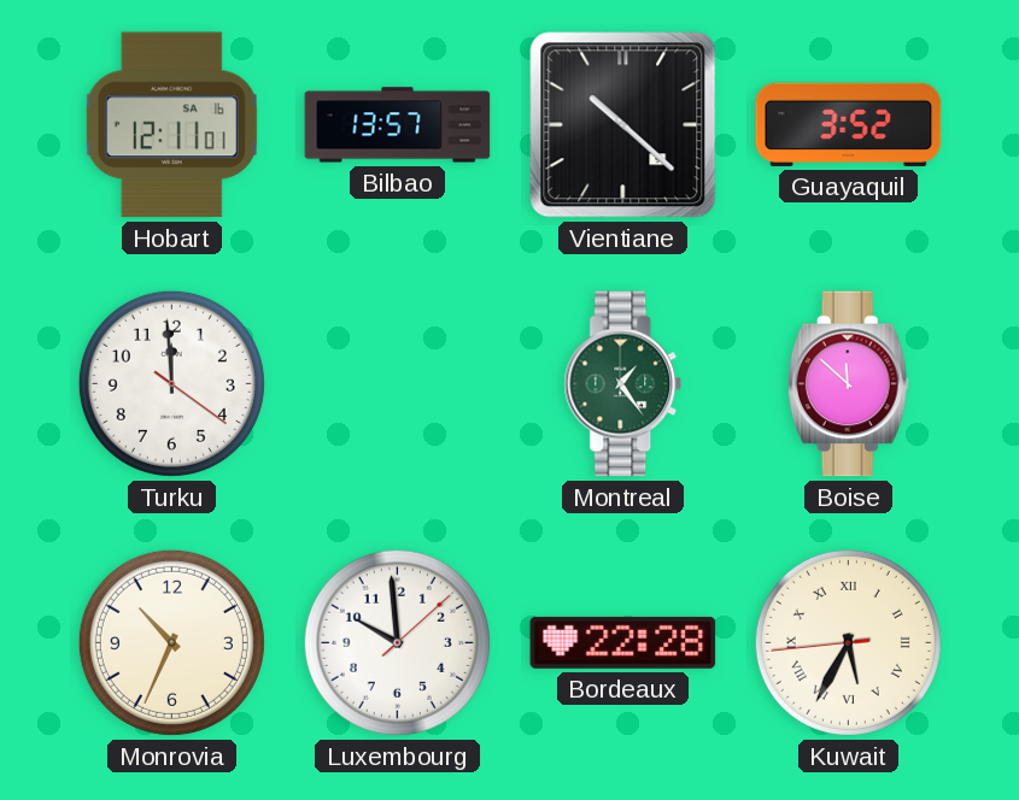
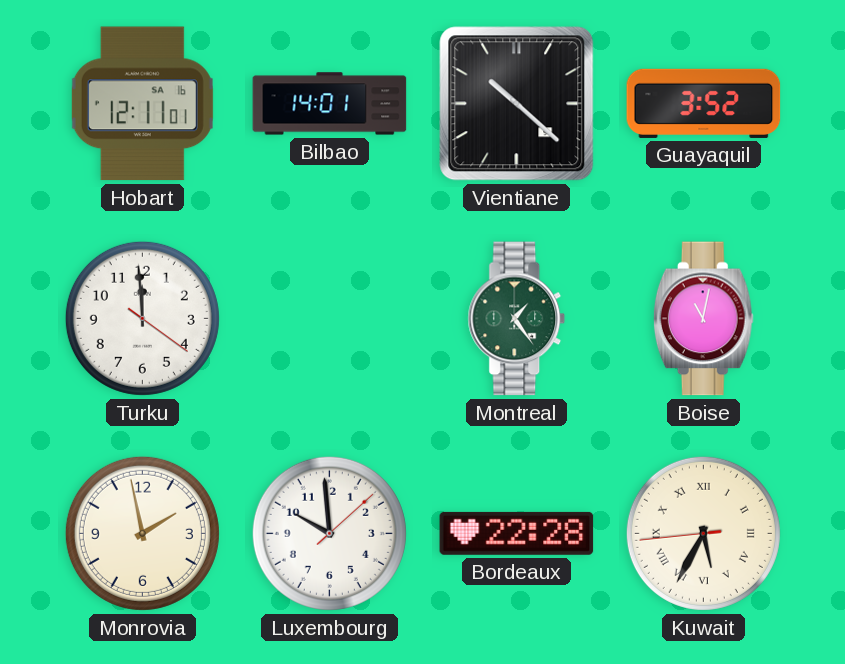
Bilbao: 13:57 -> 14:01
Boise: 11:52 -> 11:02
Monrovia: 10:34 -> 1:58
